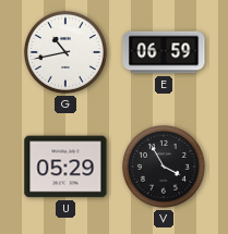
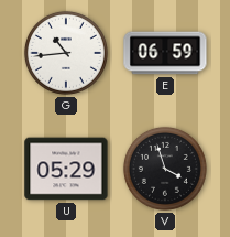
G: 10:43 -> 10:44
V: 3:55 -> 3:57
